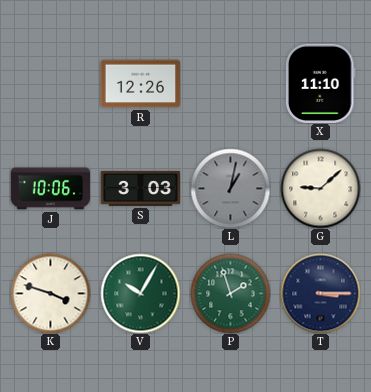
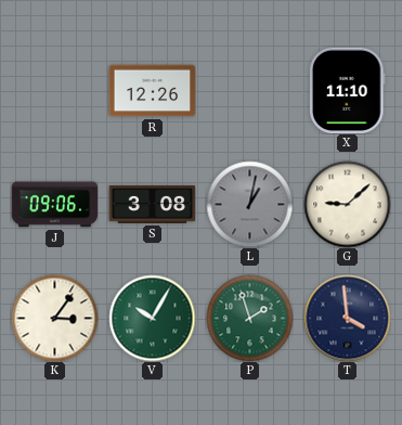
J: 10:06 -> 09:06
S: 3:03 -> 3:08
K: 3:48 -> 3:06
T: 3:15 -> 3:59
